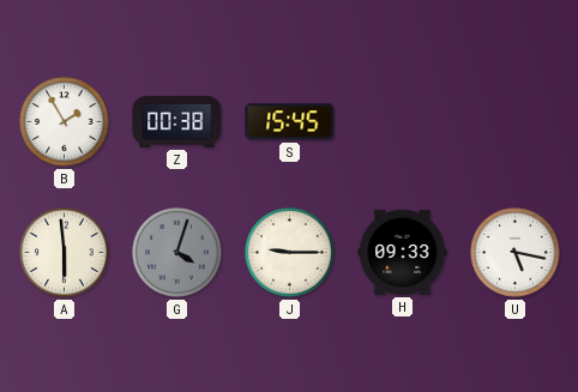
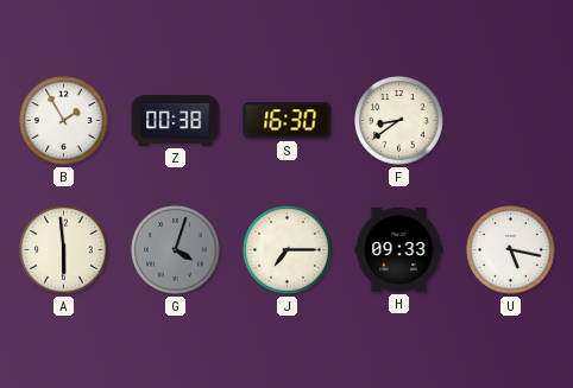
S: 15:45 -> 16:30
F: none -> 8:39
J: 9:15 -> 7:15
